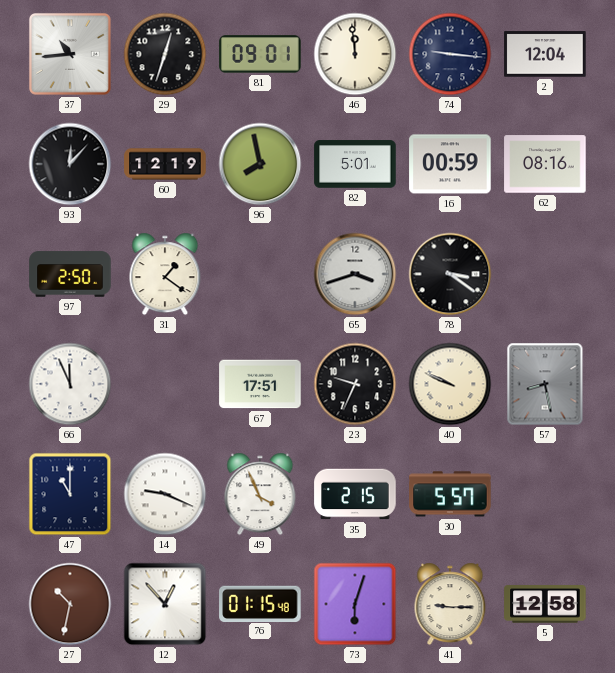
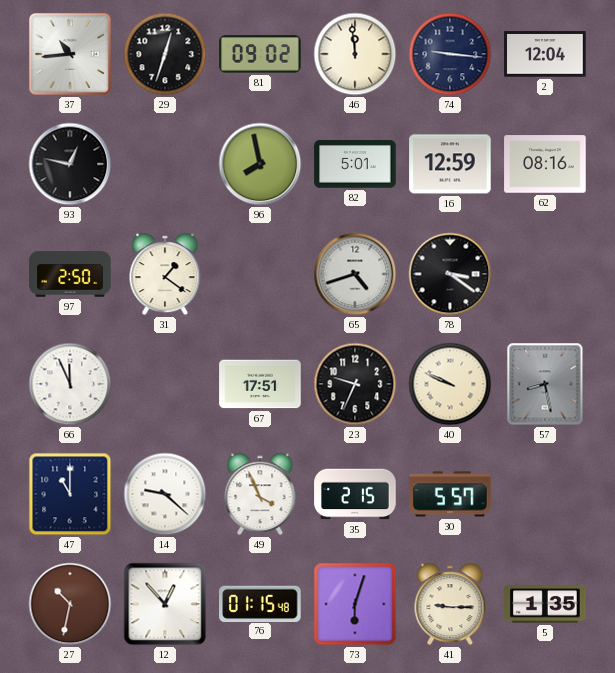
81: 09:01 -> 09:02
93: 12:07 -> 12:47
60: 12:19 -> none
16: 00:59 -> 12:59
65: 3:42 -> 4:42
14: 9:19 -> 9:22
5: 12:58 -> 1:35
